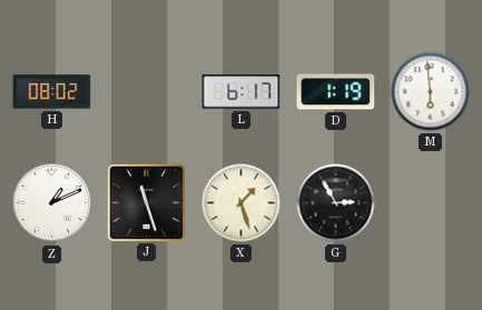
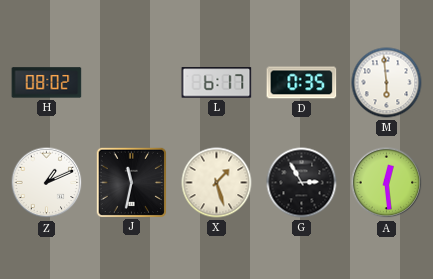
D: 1:19 -> 0:35
J: 11:27 -> 11:32
A: none -> 12:29
